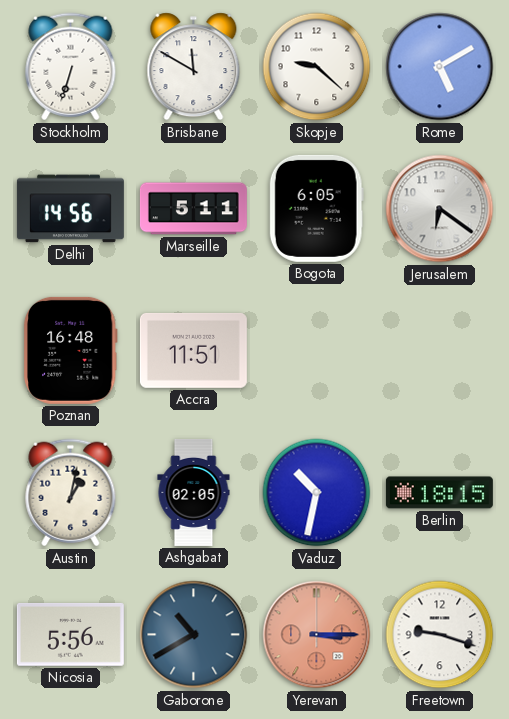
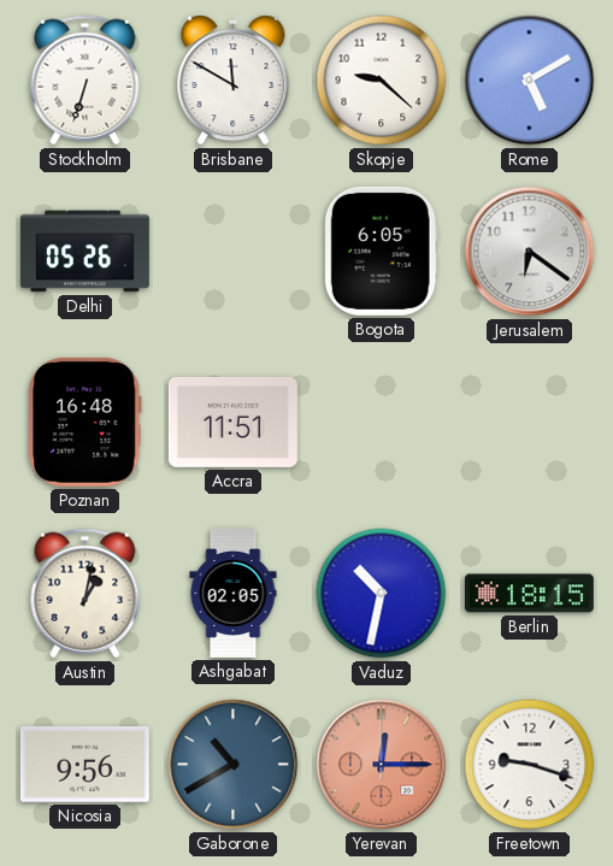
Delhi: 14:56 -> 05:26
Marseille: 5:11 -> none
Nicosia: 5:56 -> 9:56
Yerevan: 3:15 -> 12:15
